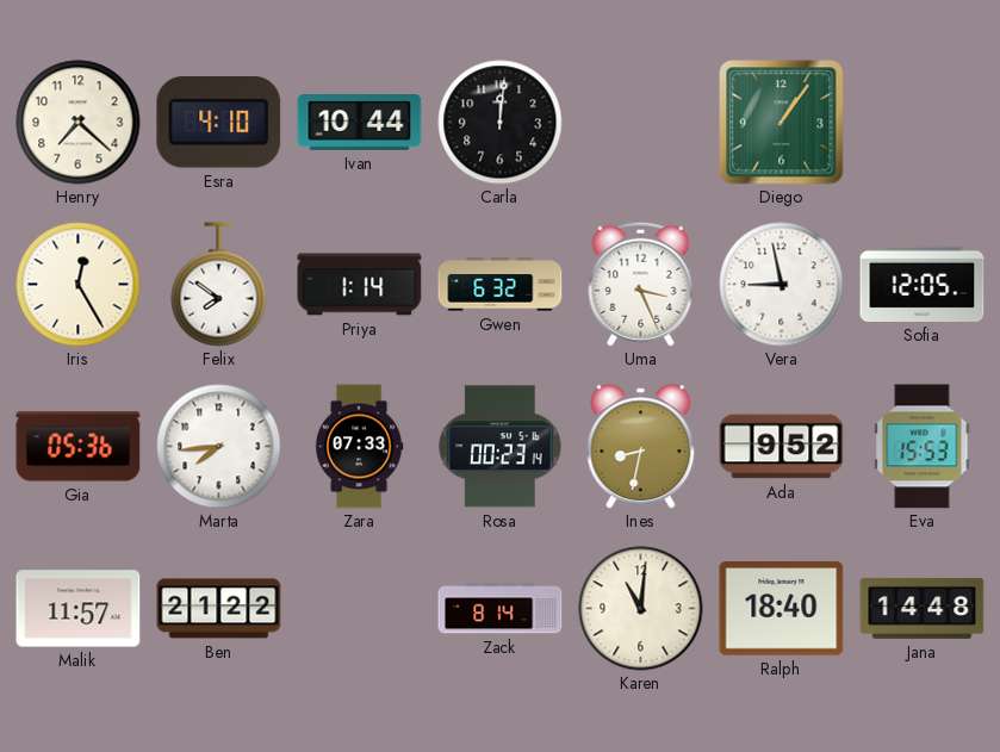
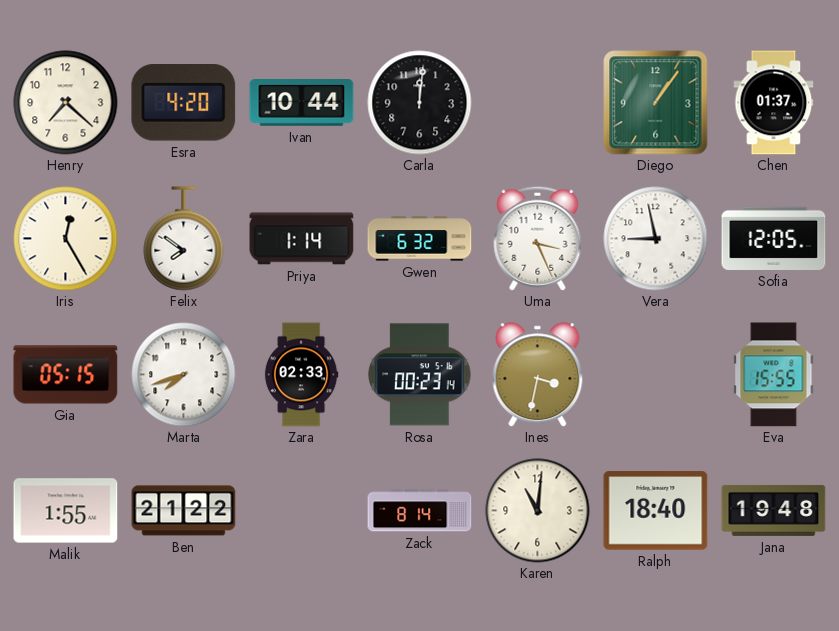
Esra: 4:10 -> 4:20
Chen: none -> 01:37
Gia: 05:36 -> 05:15
Marta: 7:44 -> 7:42
Zara: 07:33 -> 02:33
Ines: 8:32 -> 3:32
Ada: 9:52 -> none
Eva: 15:53 -> 15:55
Malik: 11:57 -> 1:55
Jana: 14:48 -> 19:48
